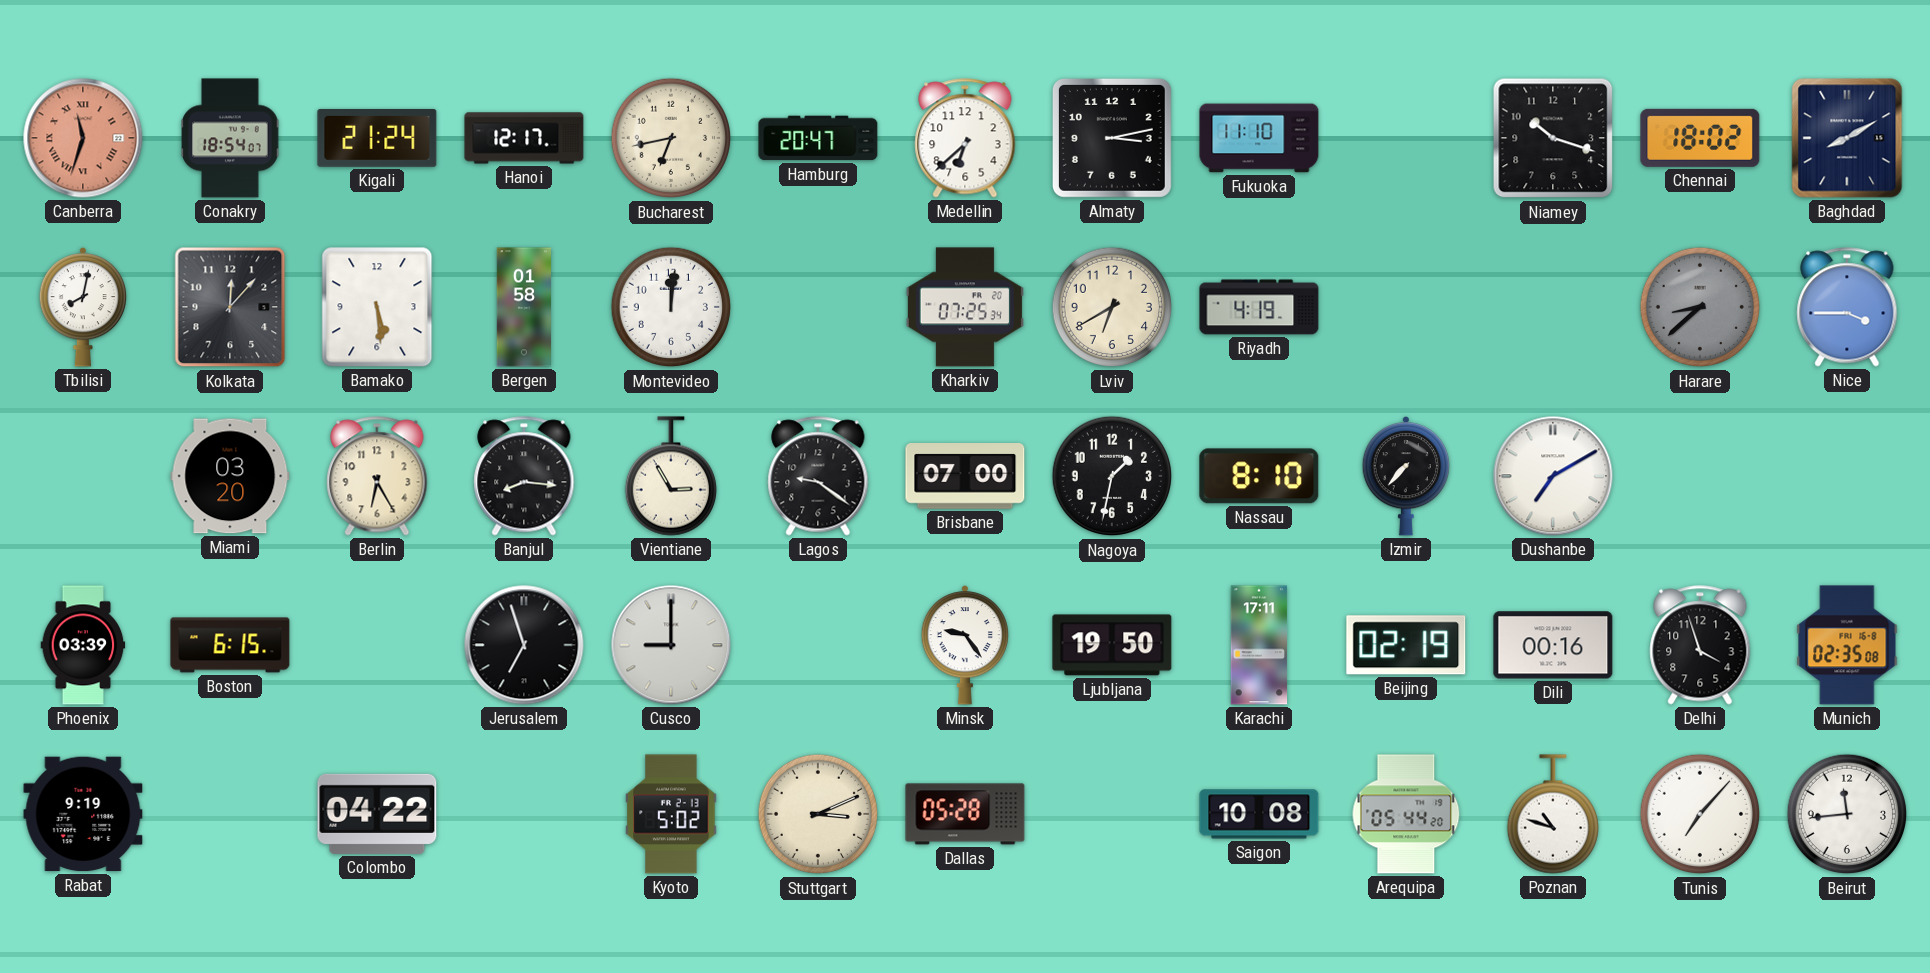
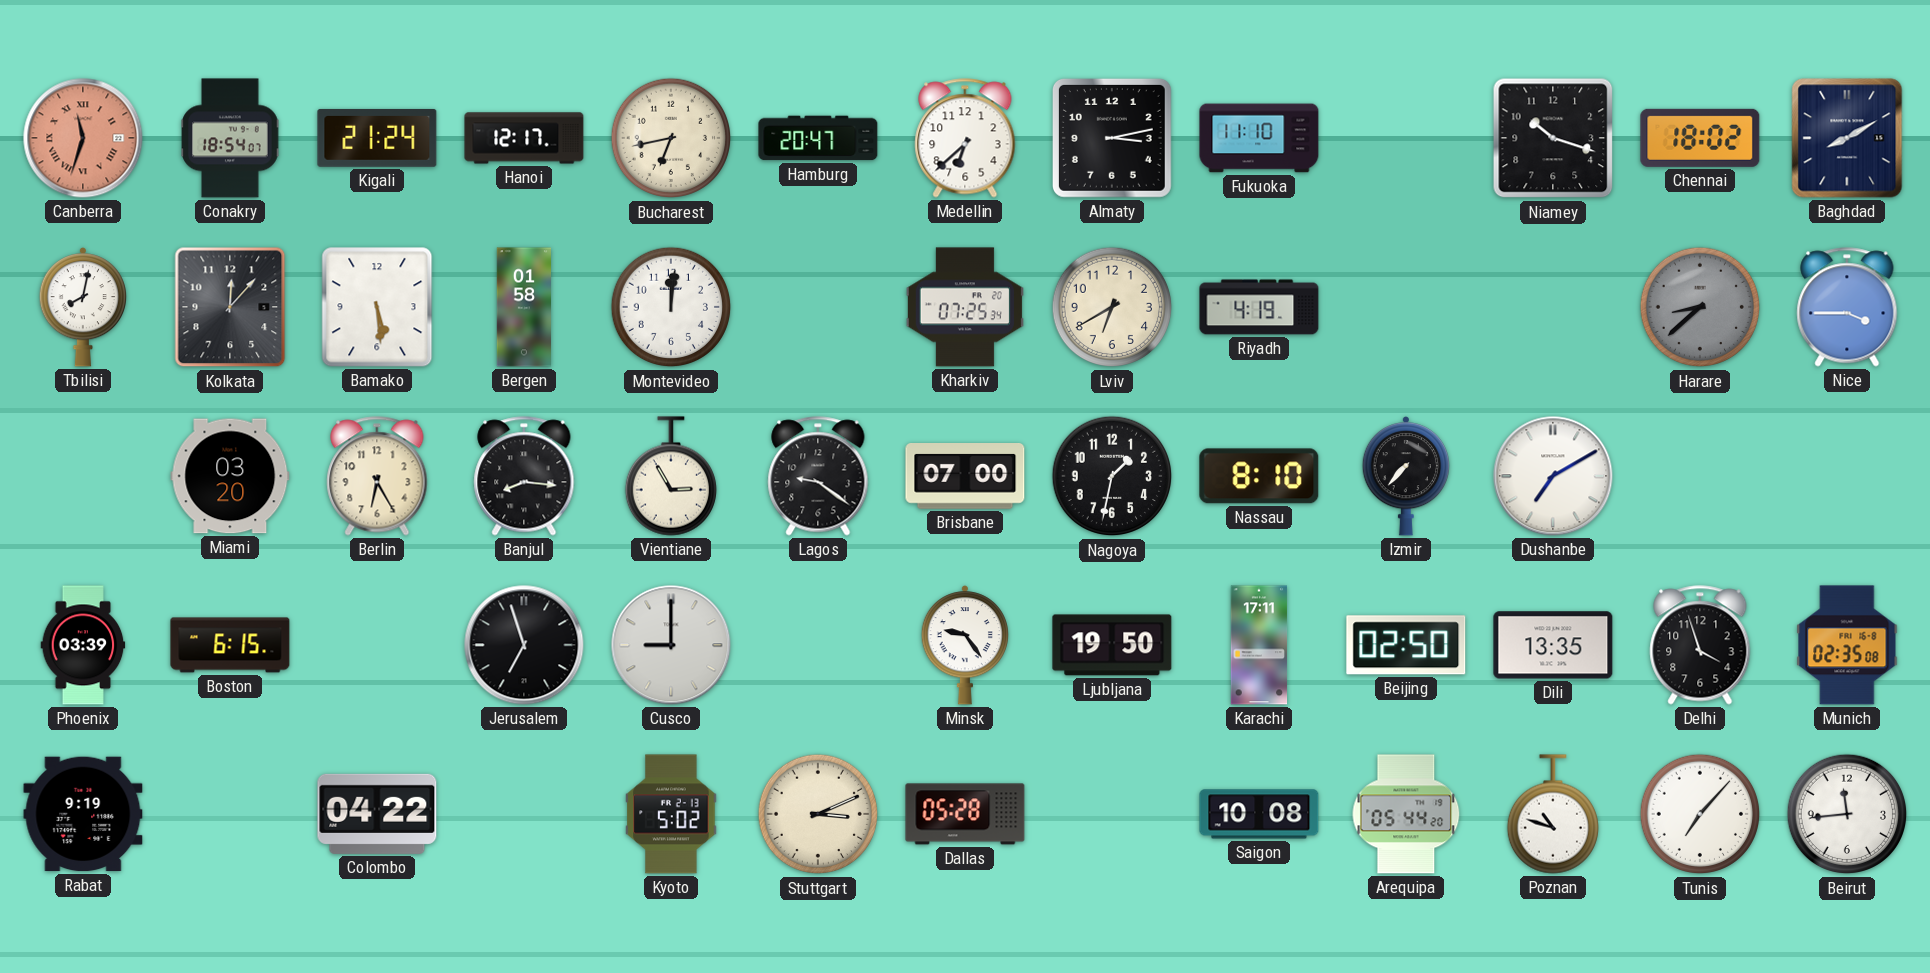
Beijing: 02:19 -> 02:50
Dili: 00:16 -> 13:35
